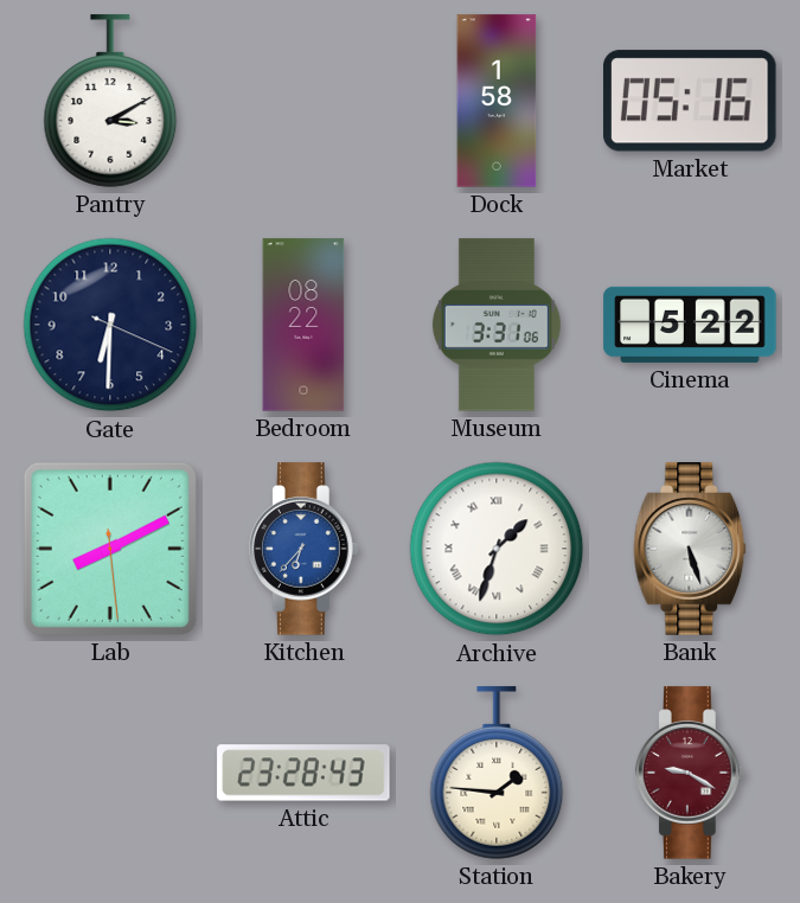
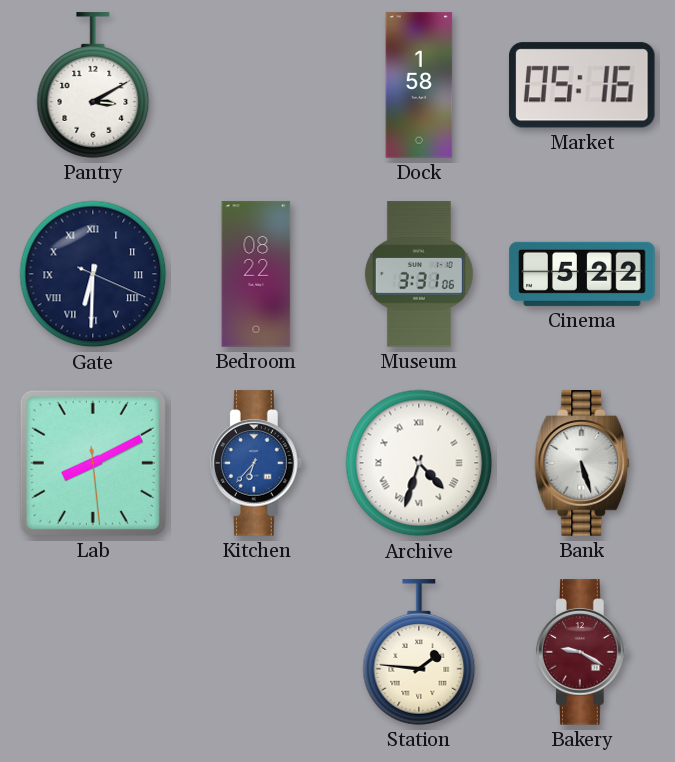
Gate numerals: Arabic -> Roman
Archive: 1:33 -> 4:33
Attic: 23:28 -> none
